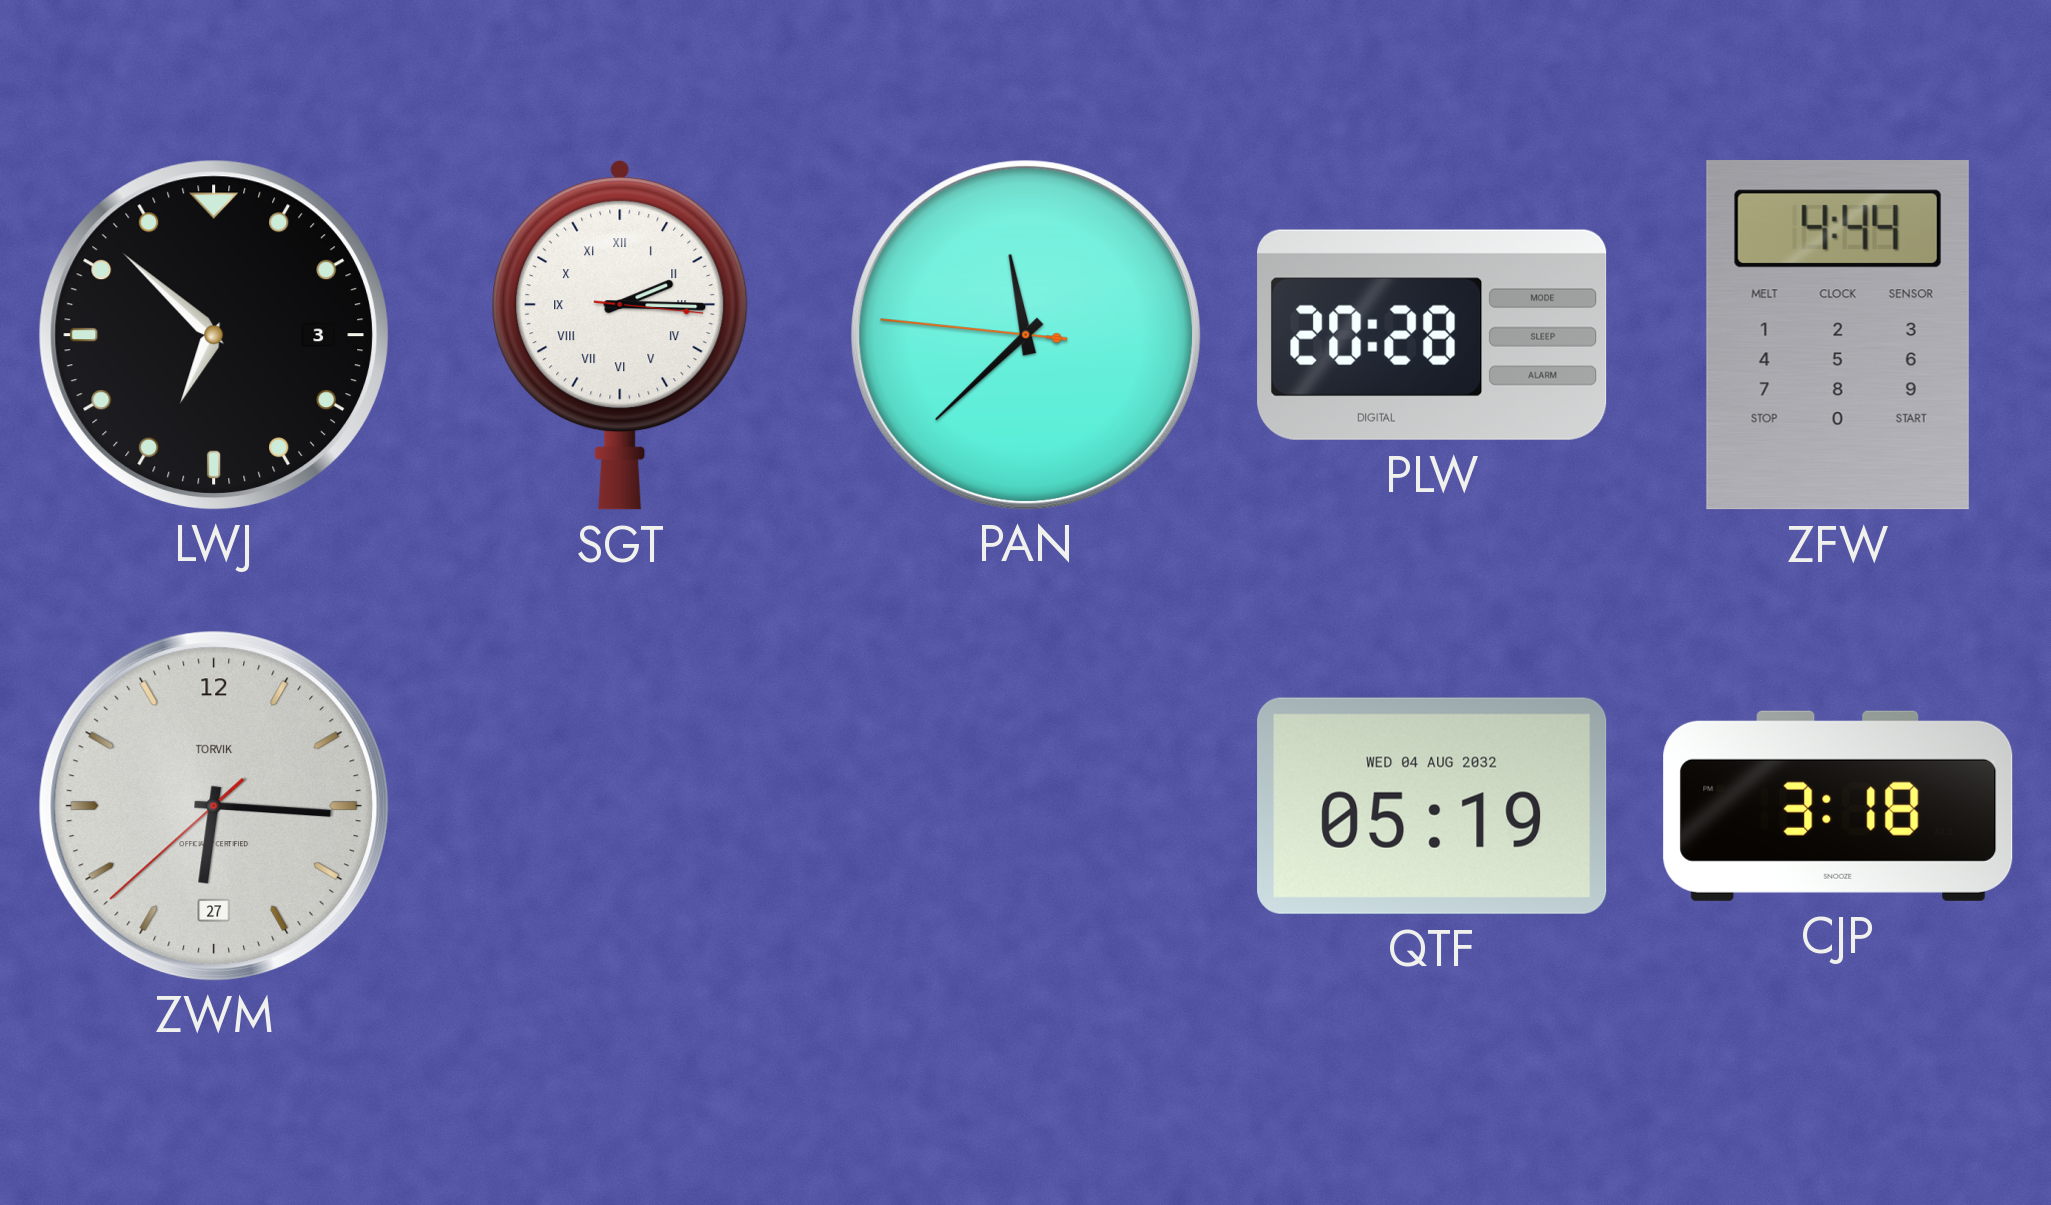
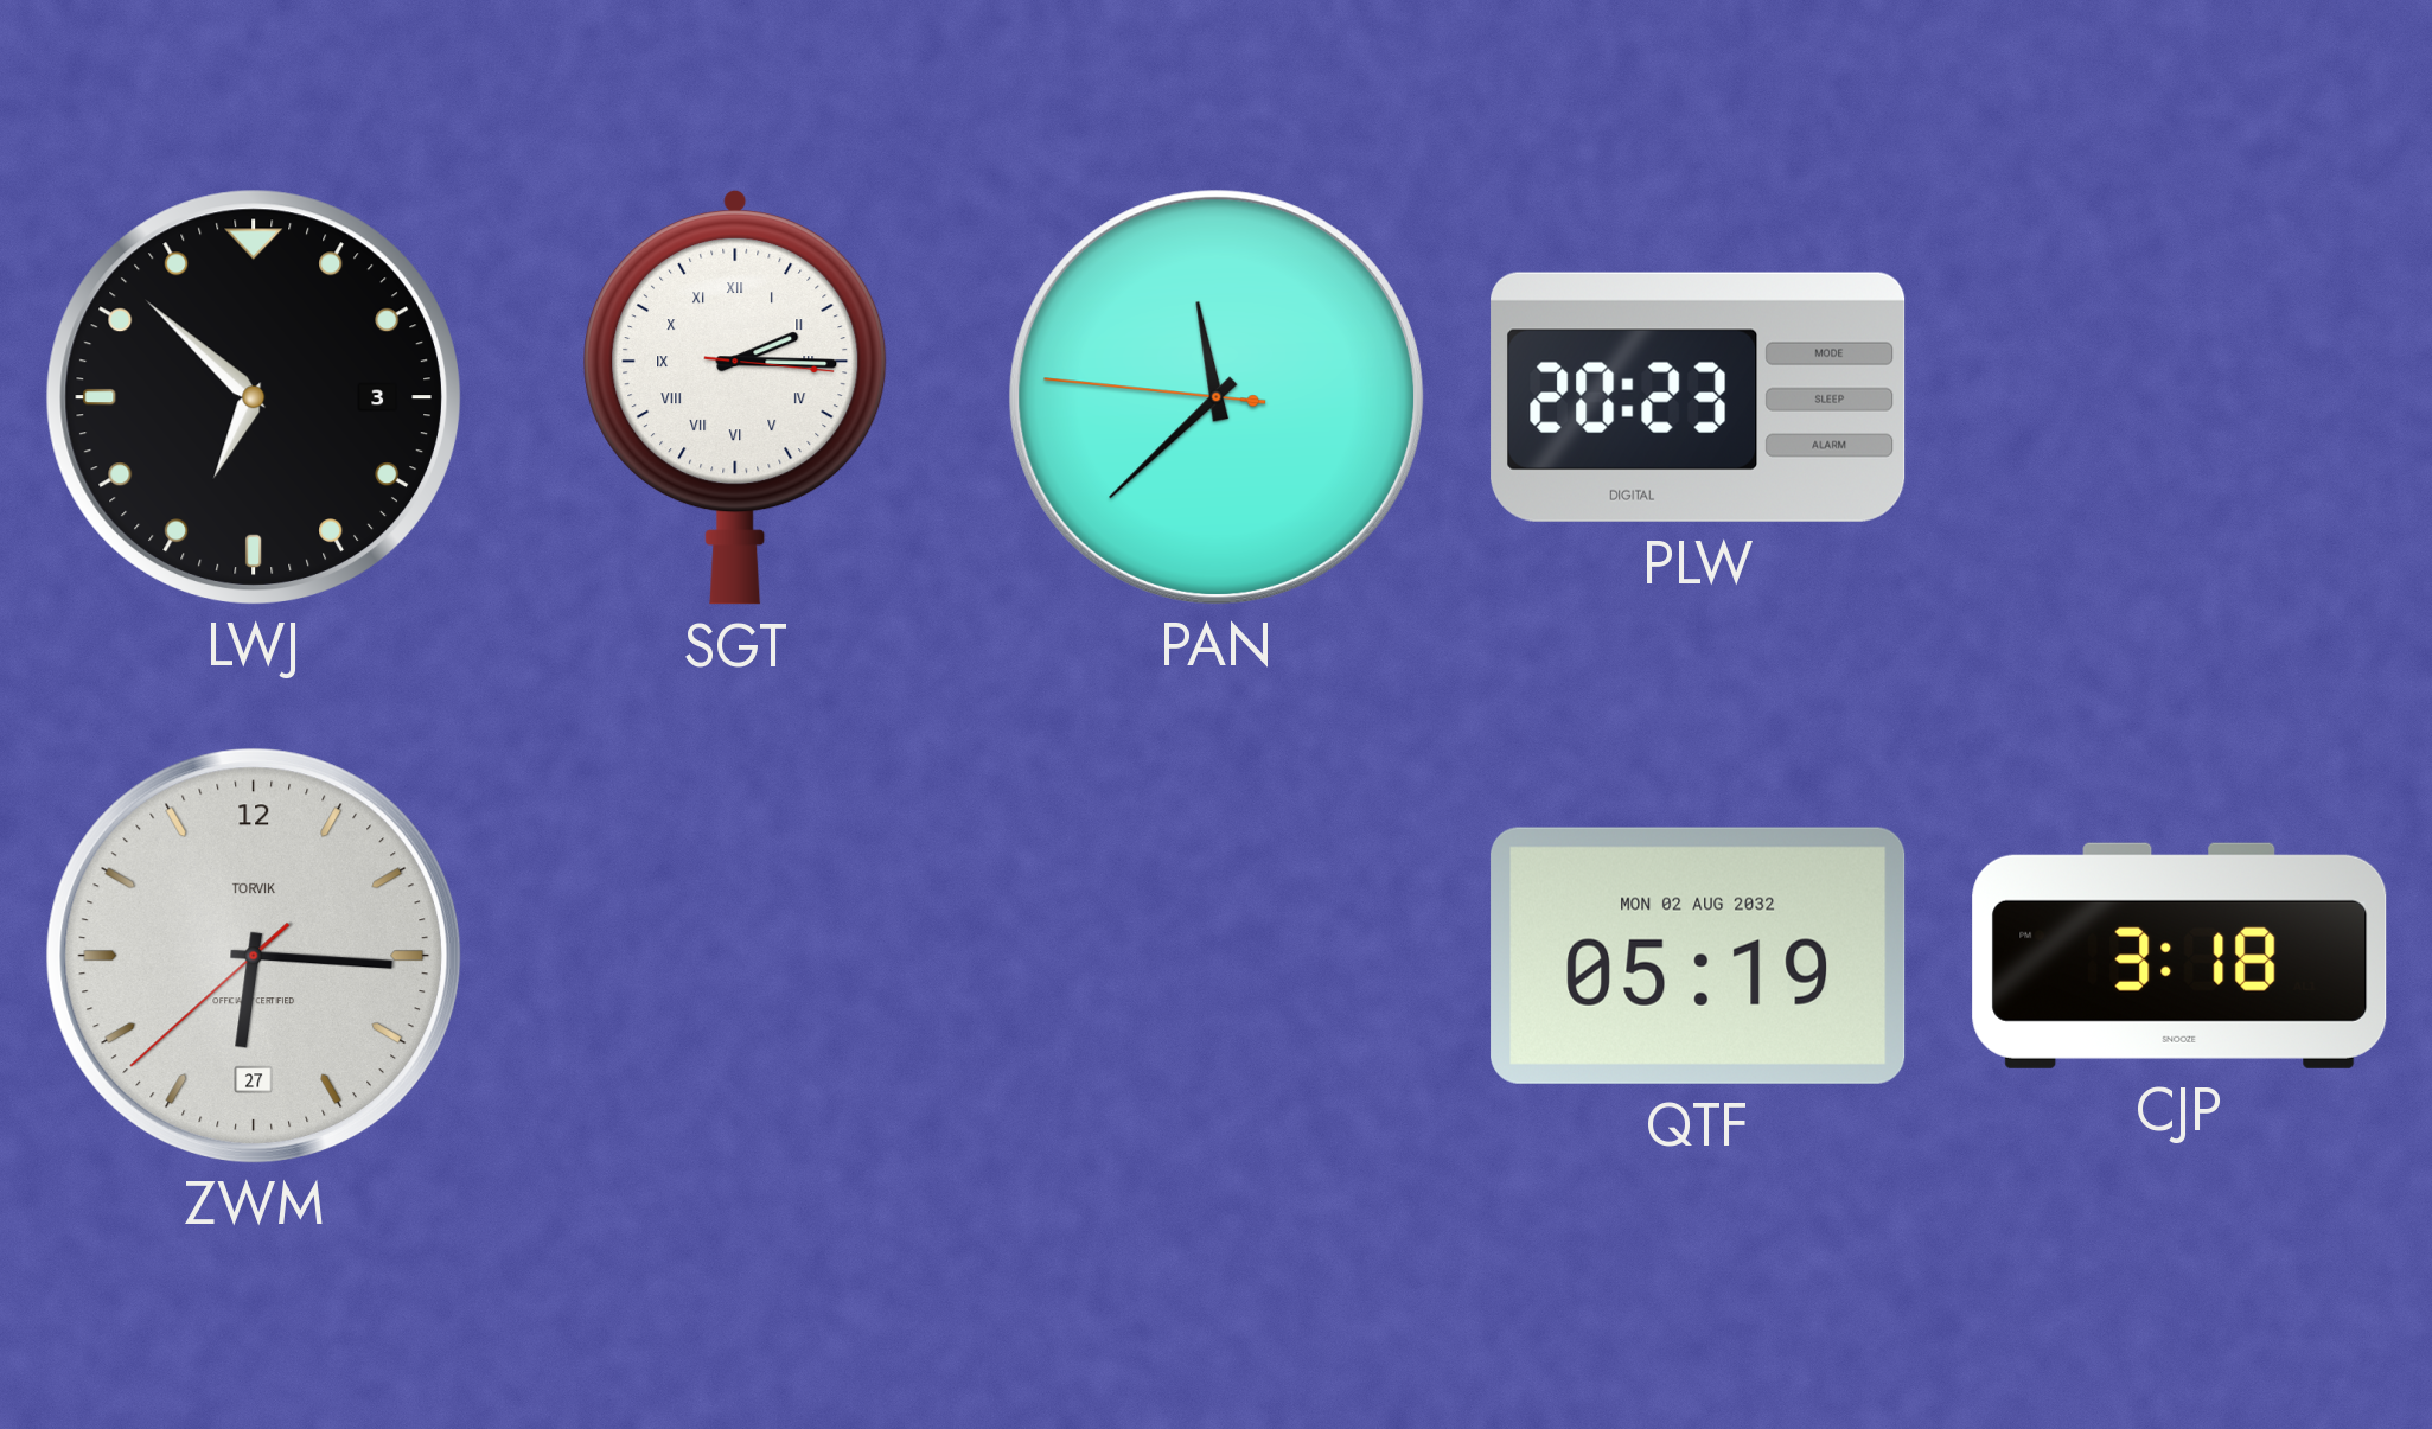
PLW: 20:28 -> 20:23
ZFW: 4:44 -> none
QTF date: WED 04 AUG 2032 -> MON 02 AUG 2032
